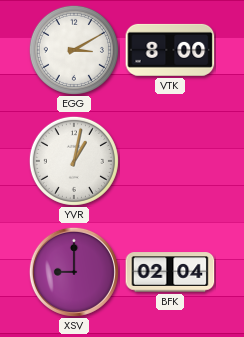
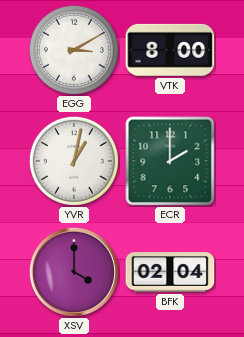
ECR: none -> 2:00
XSV: 9:00 -> 4:00
